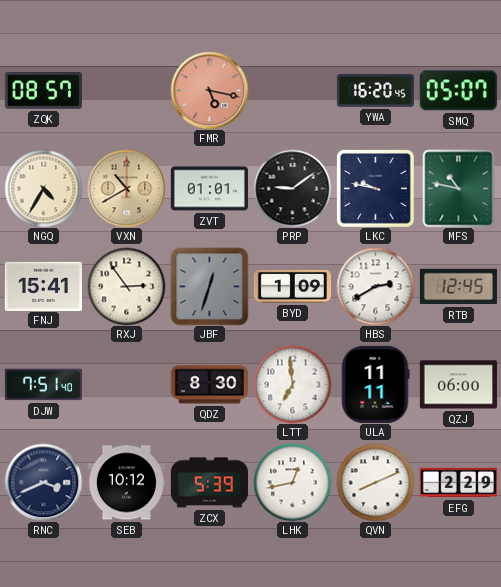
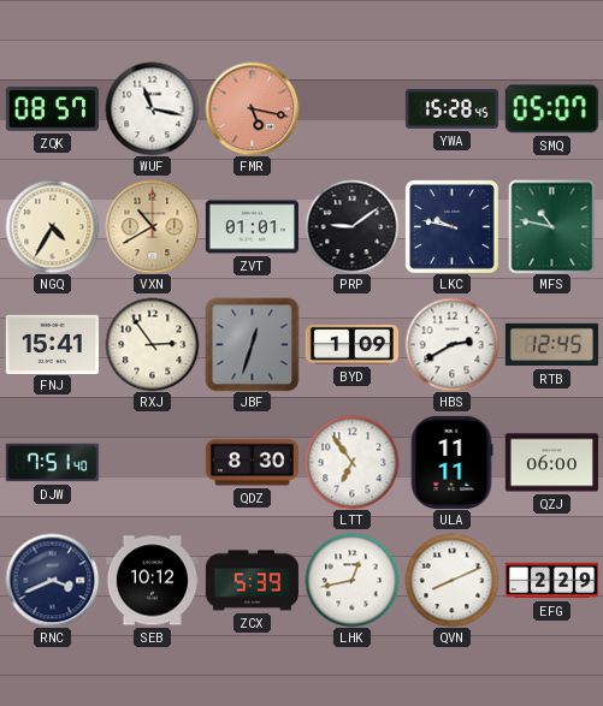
WUF: none -> 11:17
YWA: 16:20 -> 15:28
LTT: 6:59 -> 6:54
